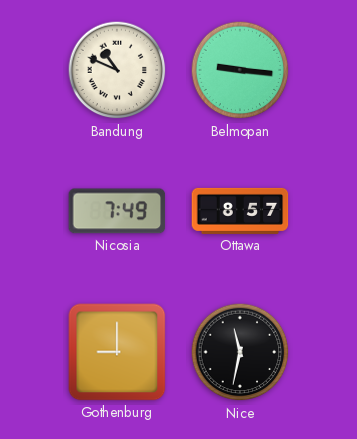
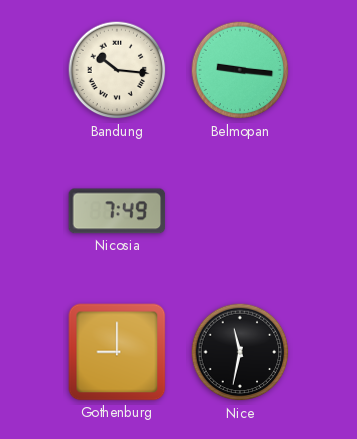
Bandung: 10:49 -> 10:16
Ottawa: 8:57 -> none
